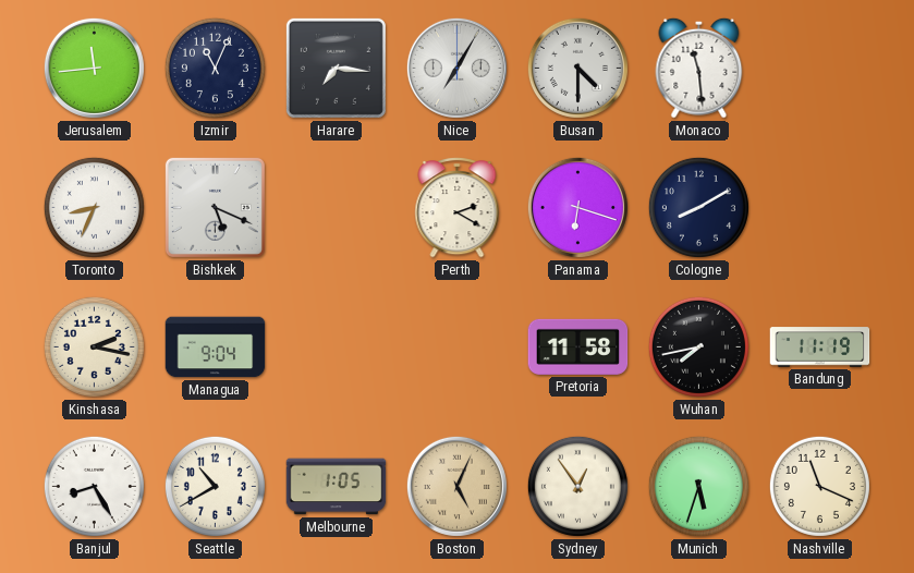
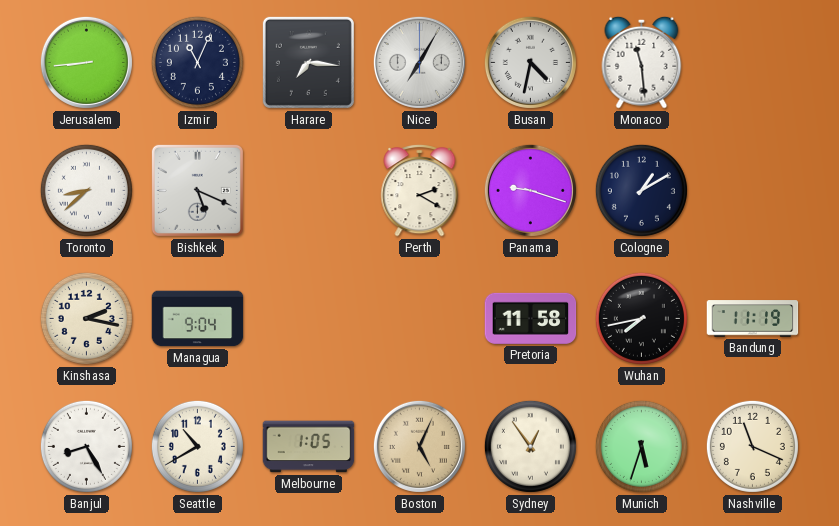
Jerusalem: 11:44 -> 8:44
Busan: 4:30 -> 4:32
Toronto: 8:34 -> 8:38
Panama: 6:18 -> 9:18
Cologne: 8:10 -> 1:10
